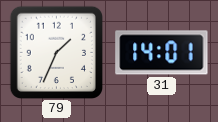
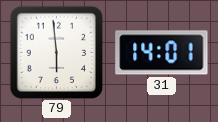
79: 1:34 -> 5:59
